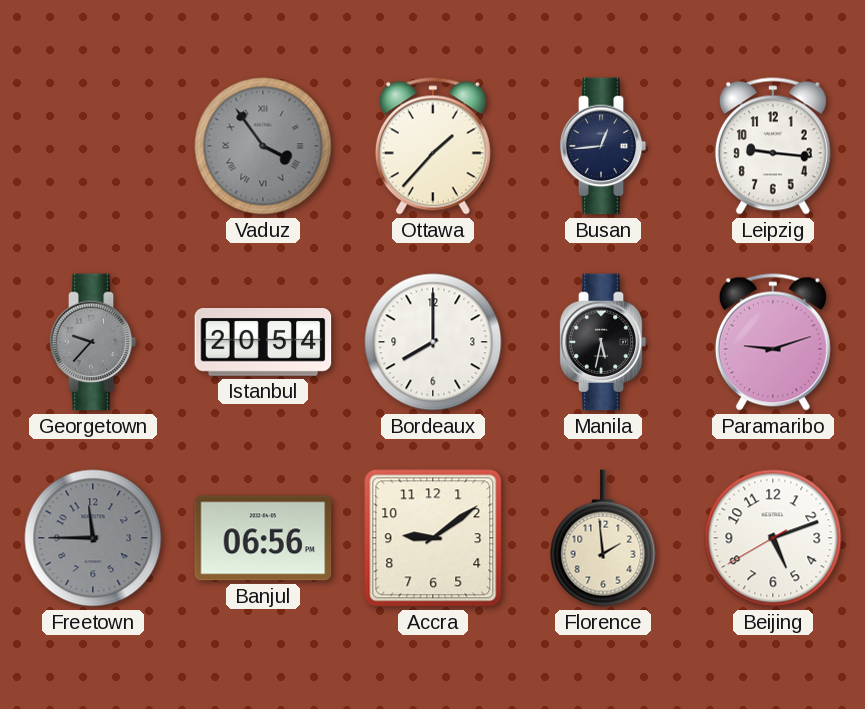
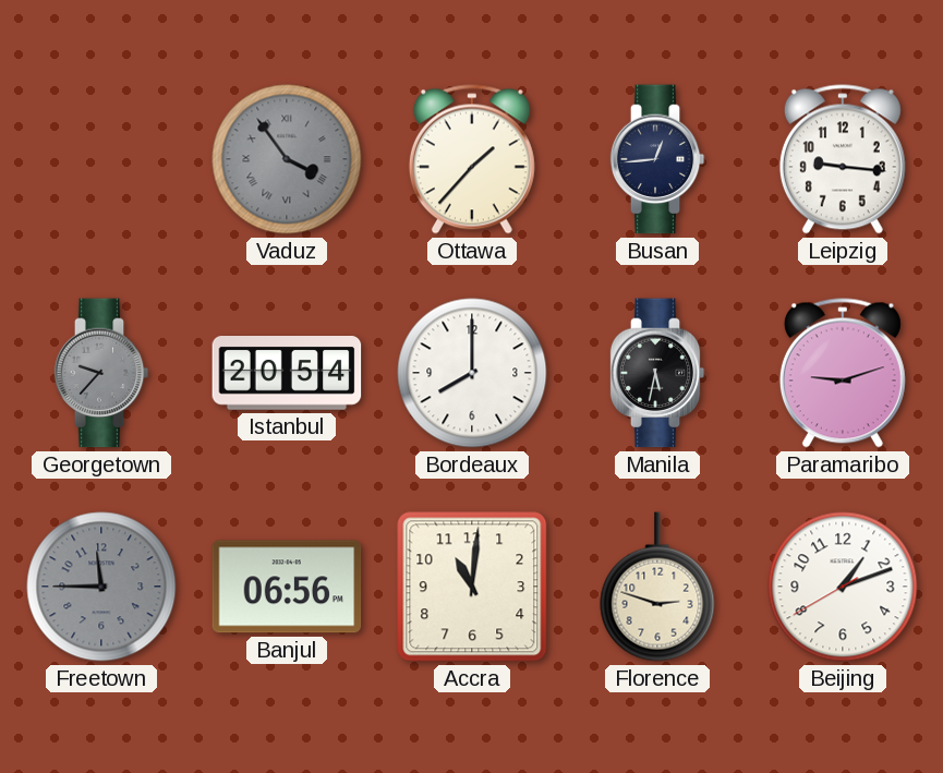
Accra: 9:09 -> 11:01
Florence: 1:59 -> 2:48
Beijing: 5:11 -> 1:11
